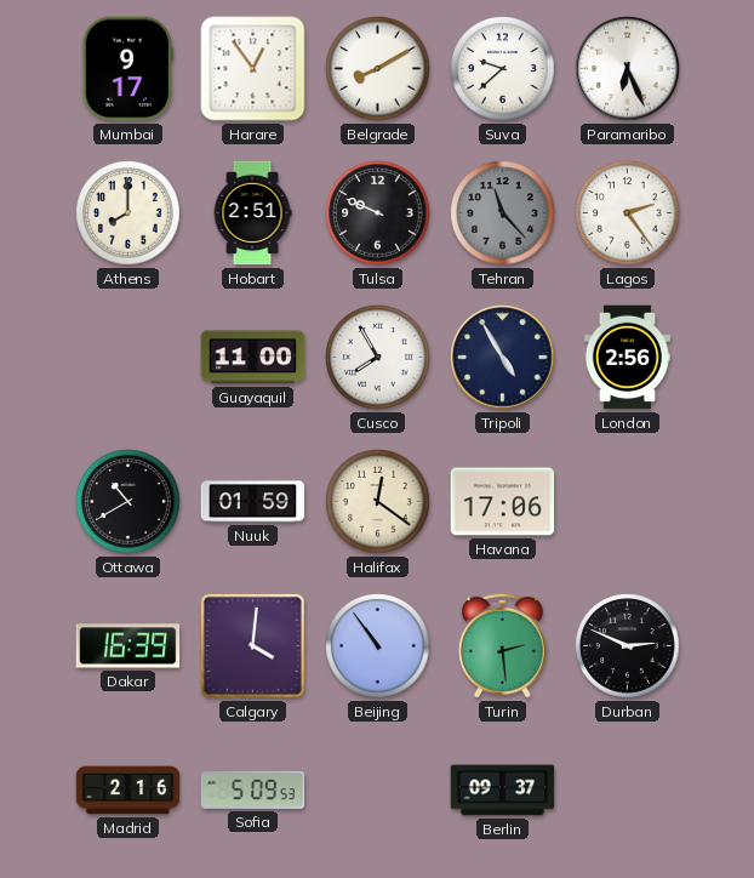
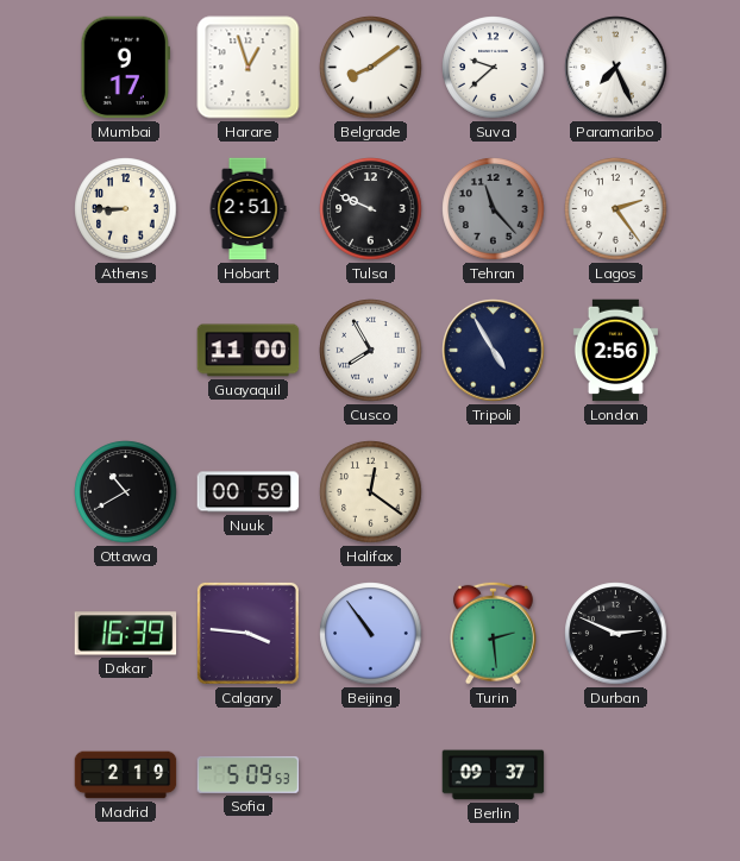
Harare: 12:54 -> 12:57
Belgrade: 8:10 -> 8:09
Paramaribo: 6:26 -> 7:26
Athens: 8:00 -> 8:45
Nuuk: 01:59 -> 00:59
Havana: 17:06 -> none
Calgary: 4:01 -> 3:46
Madrid: 2:16 -> 2:19
